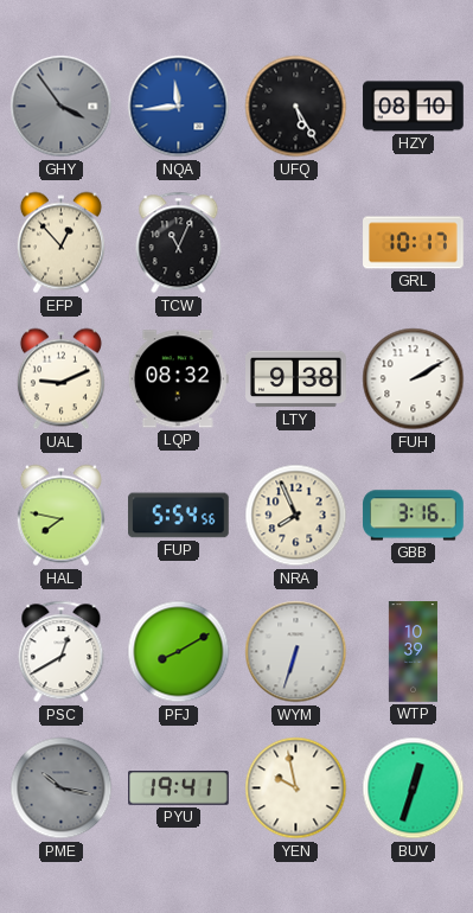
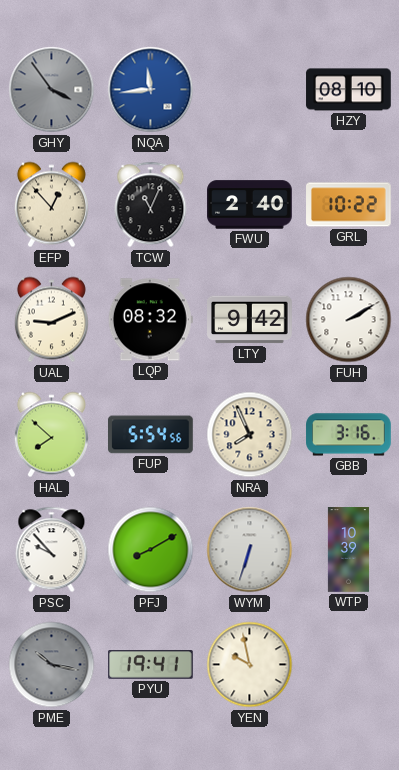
UFQ: 5:25 -> none
FWU: none -> 2:40
GRL: 10:17 -> 10:22
LTY: 9:38 -> 9:42
HAL: 7:47 -> 7:52
PSC: 12:40 -> 9:53
BUV: 12:33 -> none
